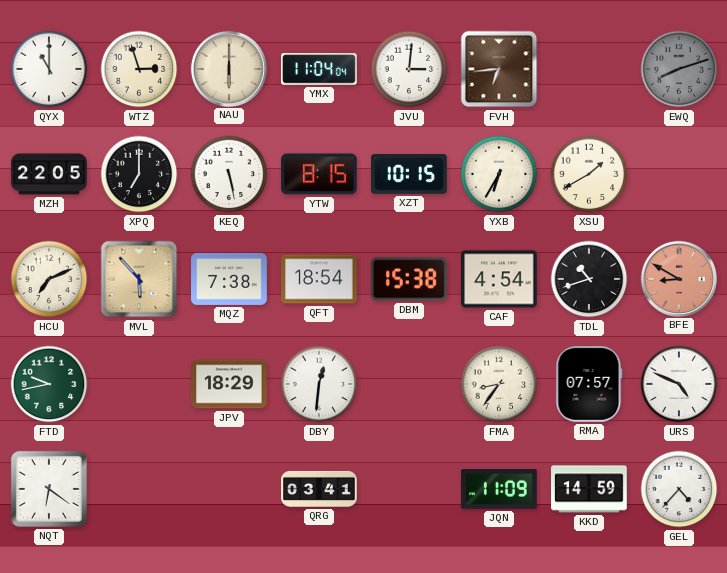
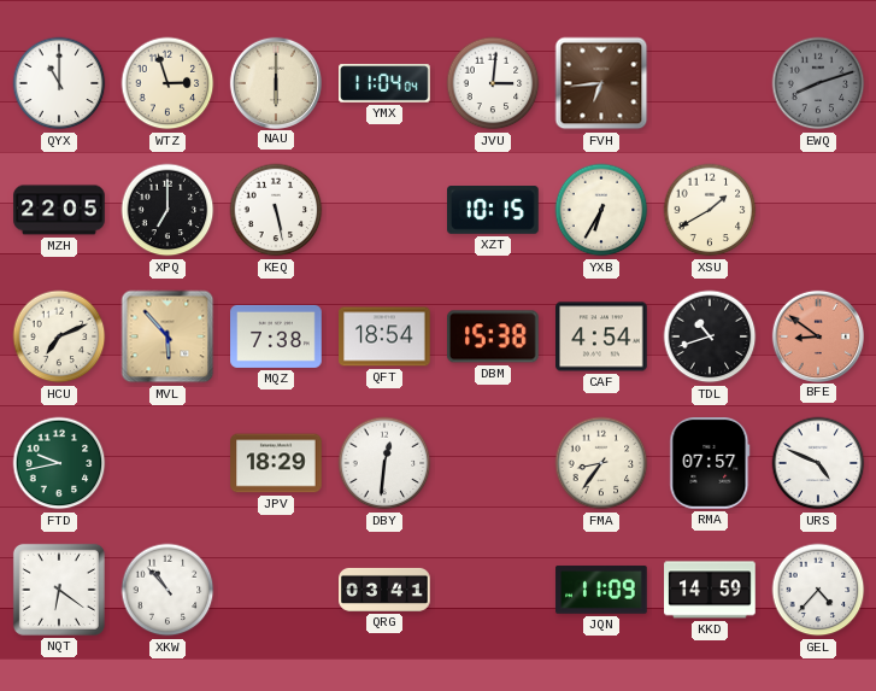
YTW: 8:15 -> none
BFE: 8:50 -> 8:51
XKW: none -> 10:53
